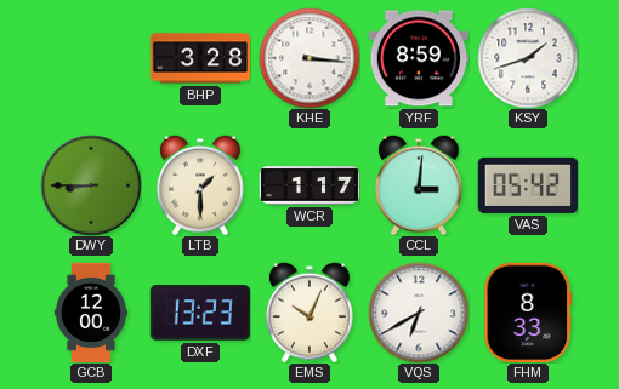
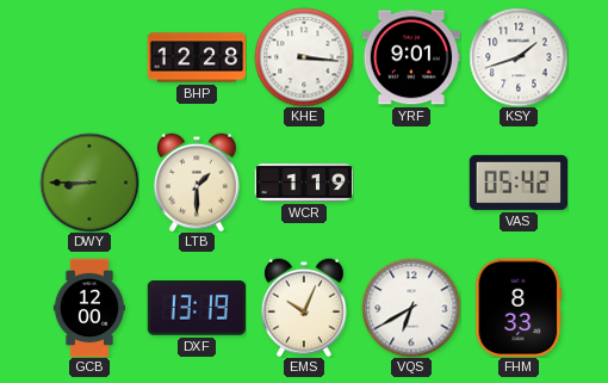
BHP: 3:28 -> 12:28
YRF: 8:59 -> 9:01
WCR: 1:17 -> 1:19
CCL: 3:01 -> none
DXF: 13:23 -> 13:19
